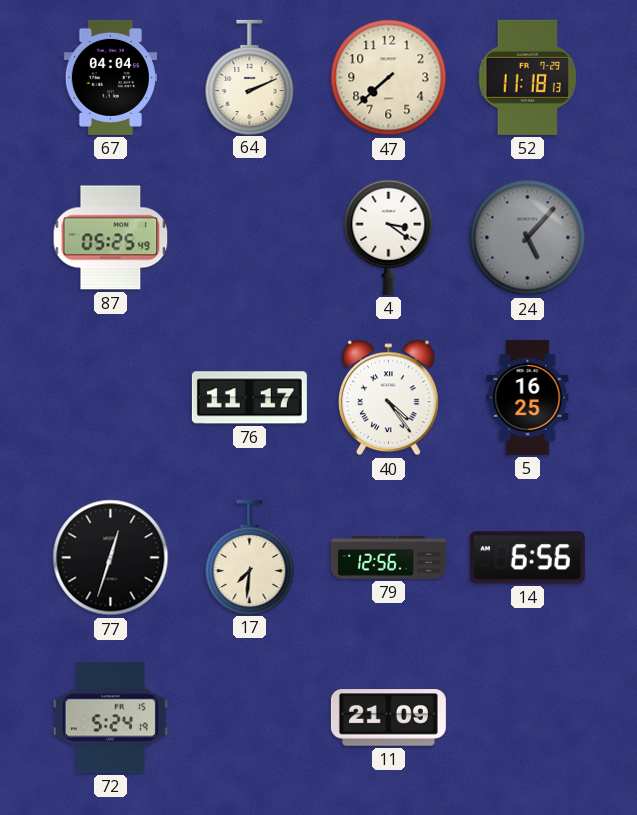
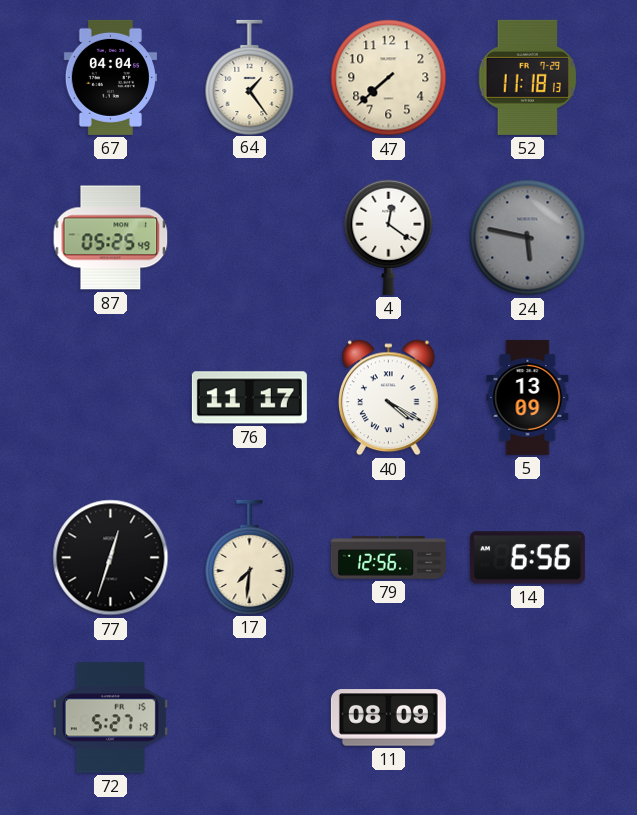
64: 2:11 -> 1:24
4: 3:21 -> 12:21
24: 5:07 -> 5:47
40: 4:24 -> 4:20
5: 16:25 -> 13:09
72: 5:24 -> 5:27
11: 21:09 -> 08:09
